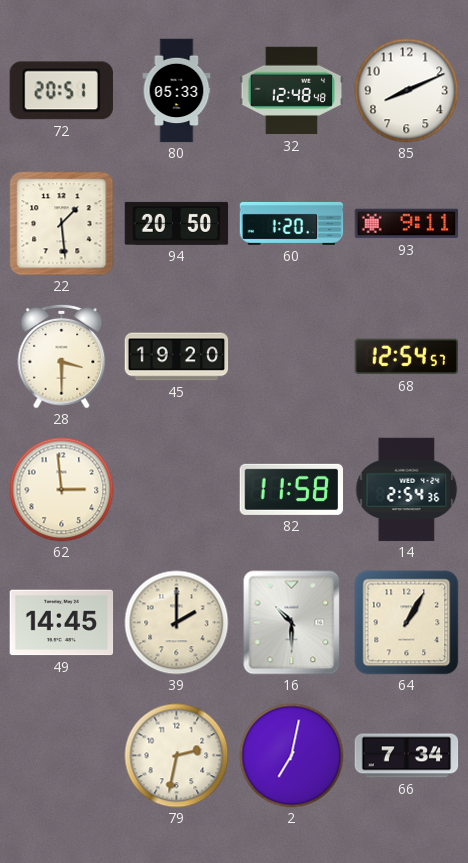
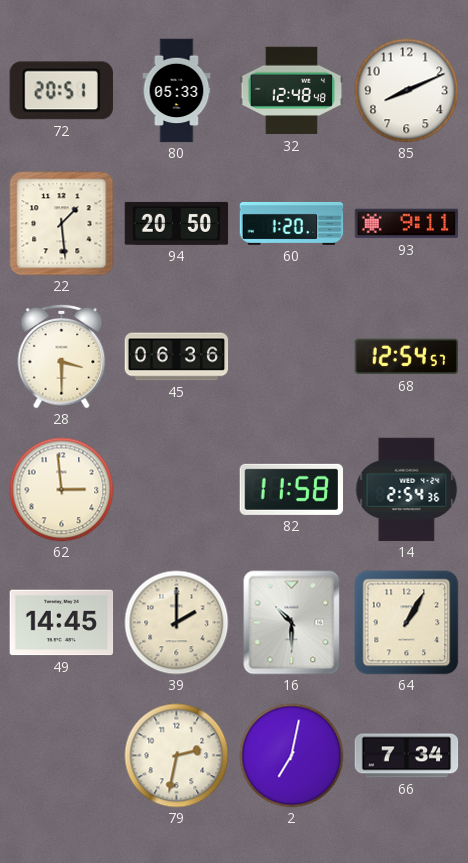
45: 19:20 -> 06:36
